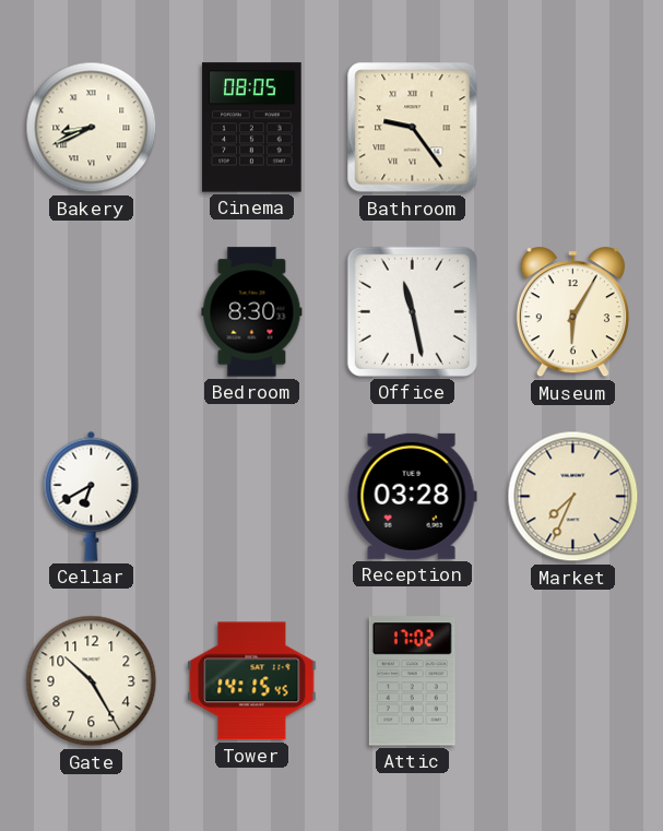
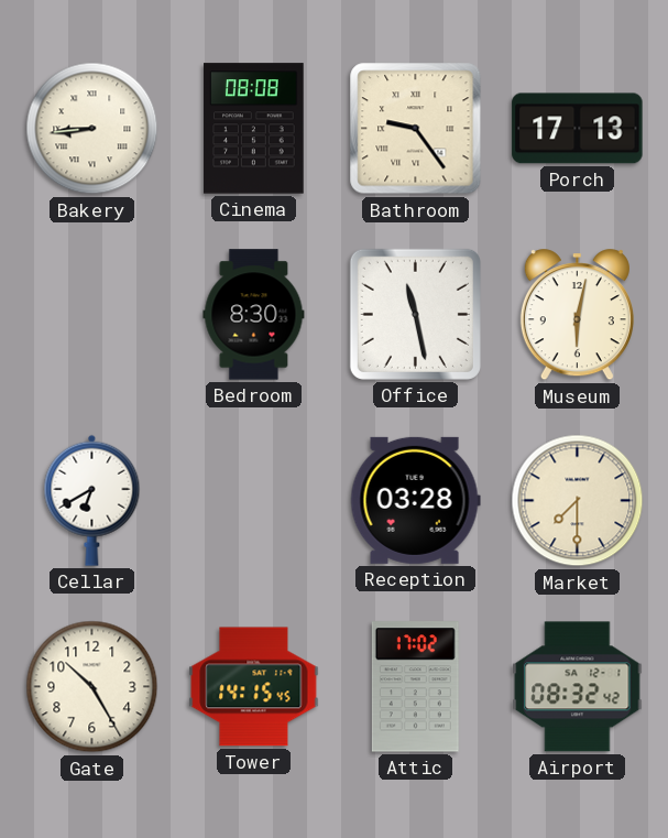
Bakery: 8:41 -> 8:44
Cinema: 08:05 -> 08:08
Porch: none -> 17:13
Museum: 6:05 -> 6:02
Market: 7:34 -> 7:30
Airport: none -> 08:32
